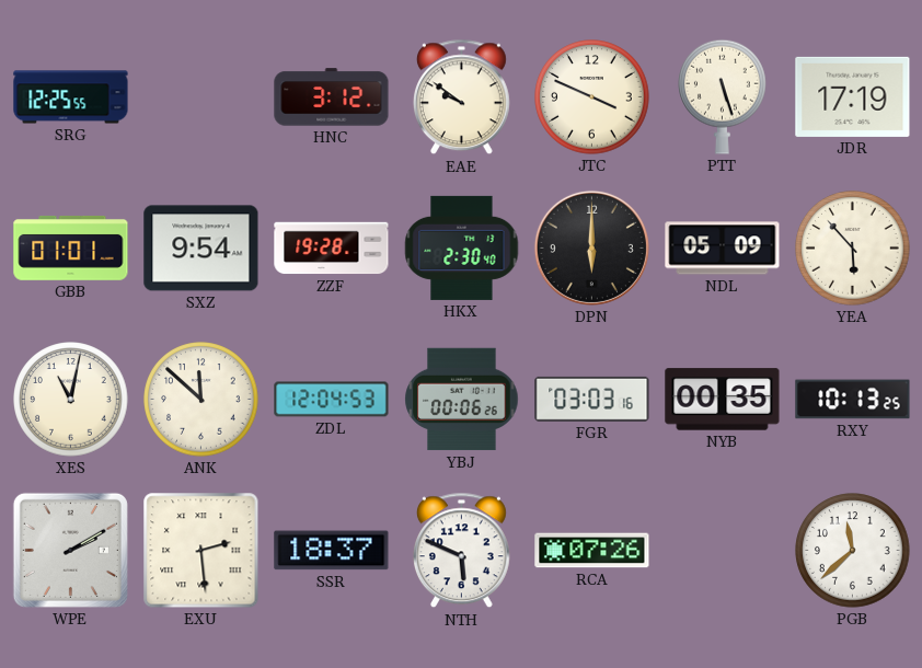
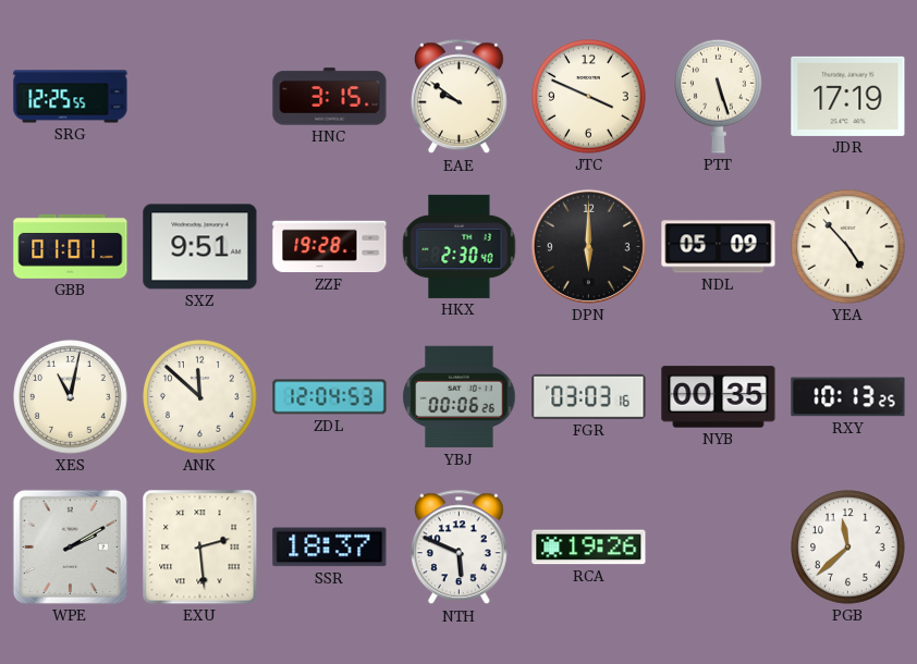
HNC: 3:12 -> 3:15
SXZ: 9:54 -> 9:51
YEA: 5:53 -> 4:53
RCA: 07:26 -> 19:26
